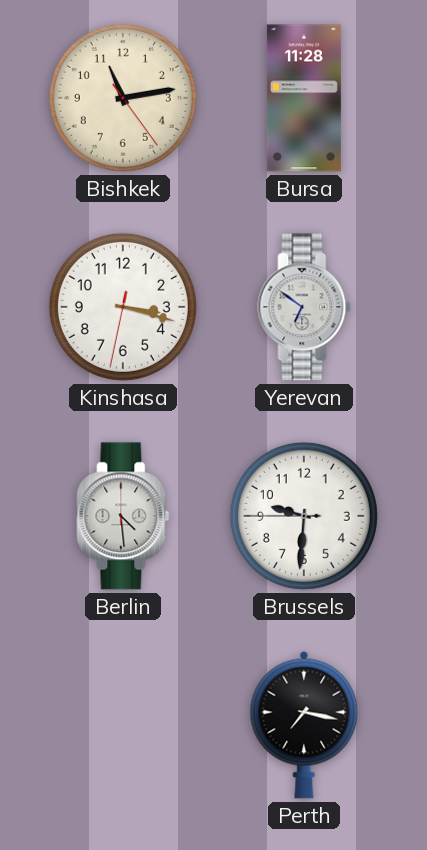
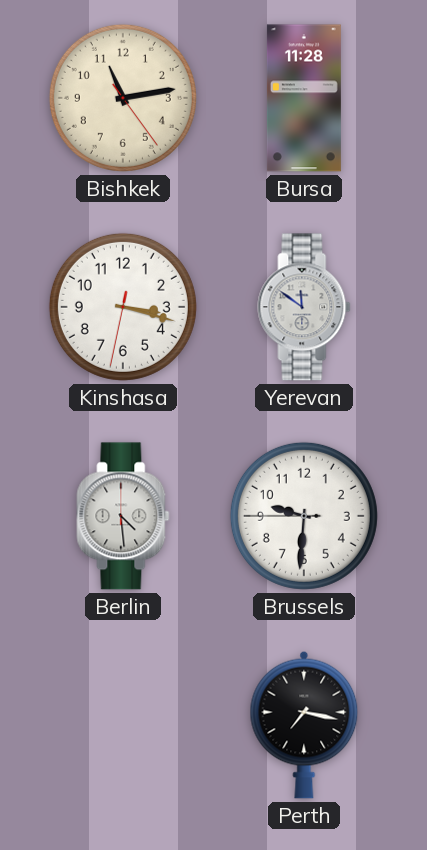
Yerevan: 6:51 -> 11:51
